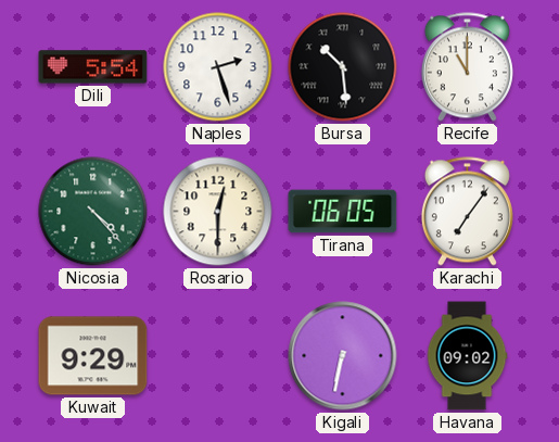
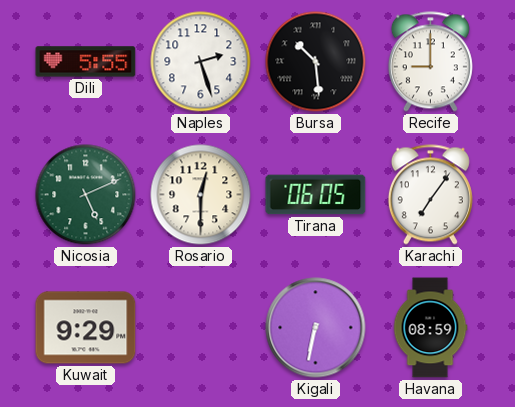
Dili: 5:54 -> 5:55
Recife: 11:00 -> 9:00
Nicosia: 4:23 -> 5:11
Havana: 09:02 -> 08:59
